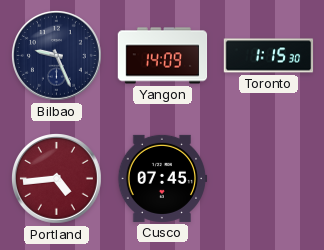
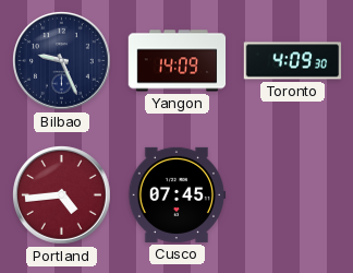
Toronto: 1:15 -> 4:09
